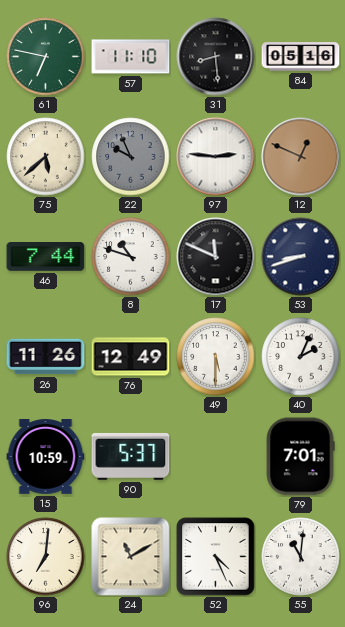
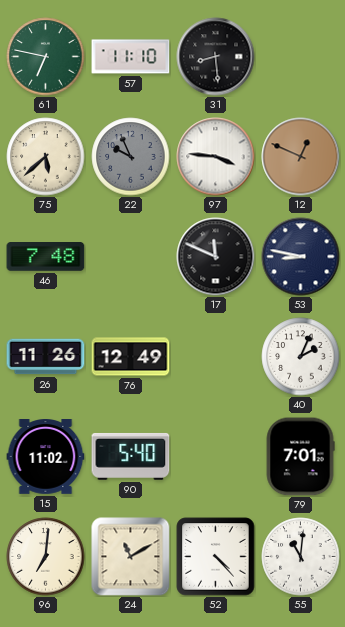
84: 05:16 -> none
97: 2:46 -> 3:46
46: 7:44 -> 7:48
8: 10:48 -> none
53: 8:42 -> 8:47
49: 5:30 -> none
15: 10:59 -> 11:02
90: 5:37 -> 5:40
52: 4:26 -> 4:23
